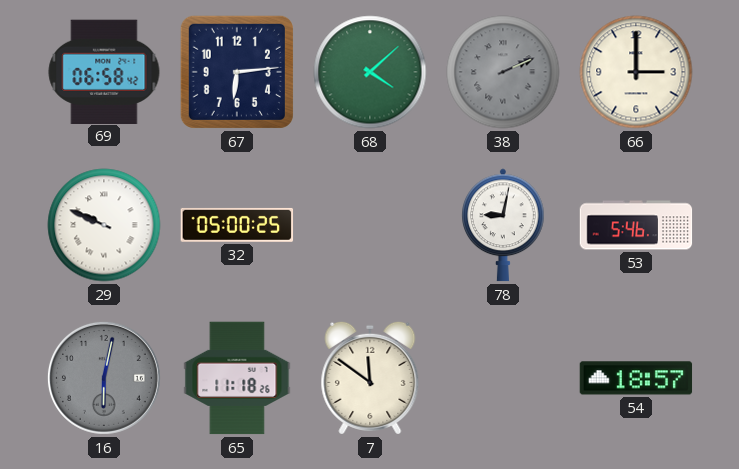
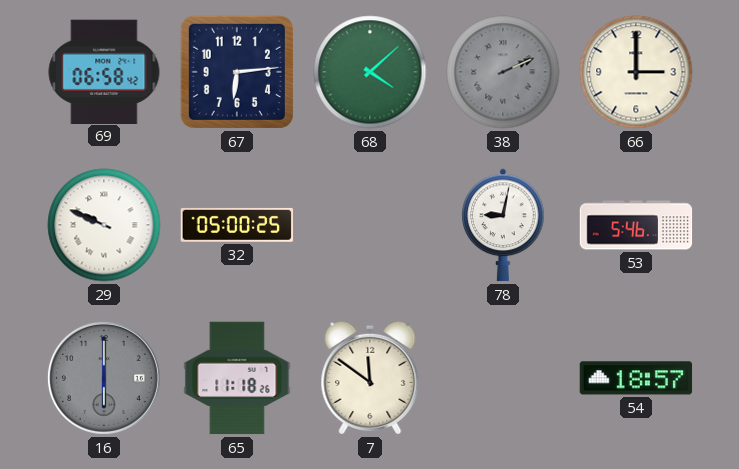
16: 6:02 -> 6:00
